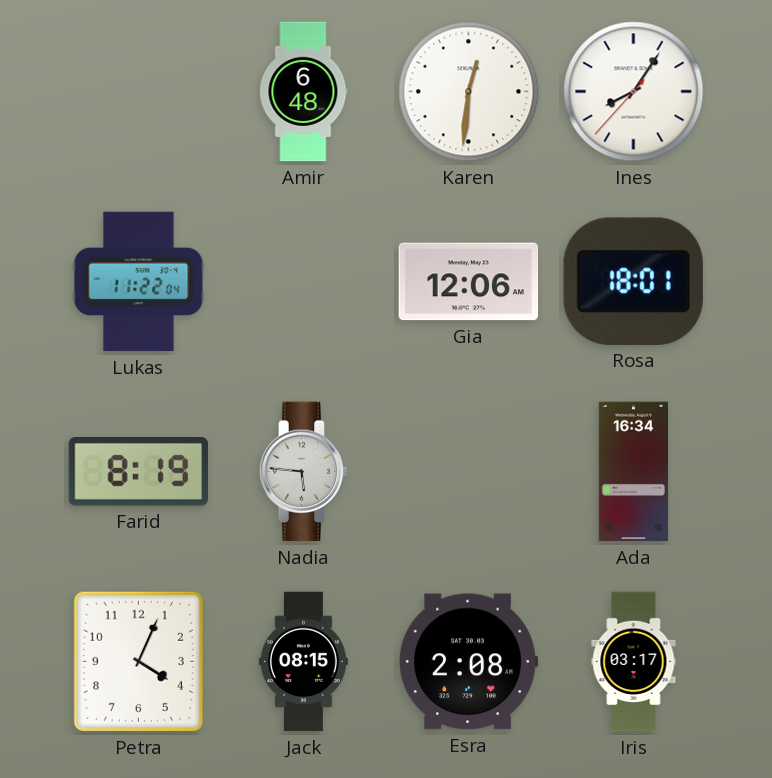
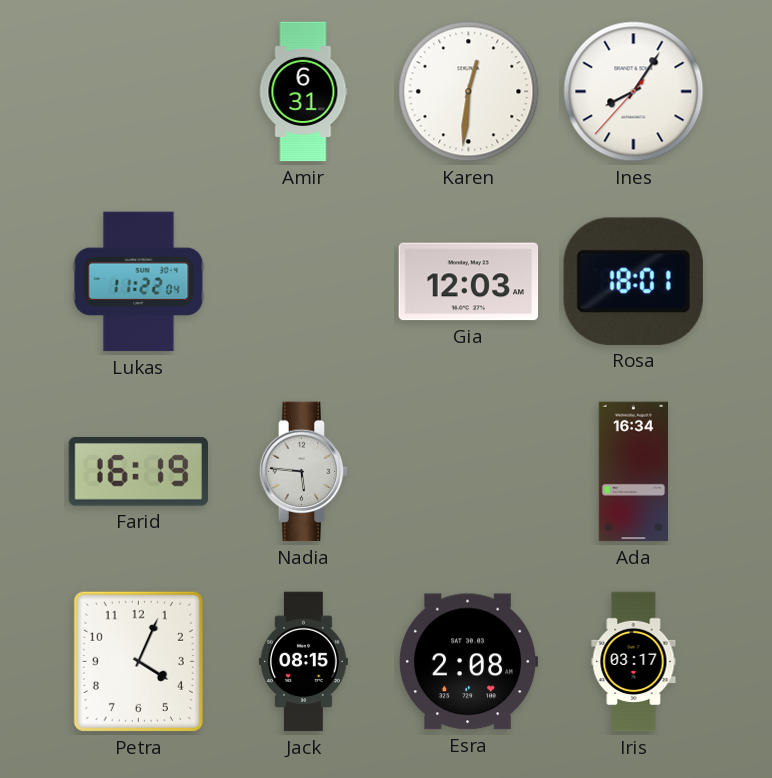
Amir: 6:48 -> 6:31
Gia: 12:06 -> 12:03
Farid: 8:19 -> 16:19
